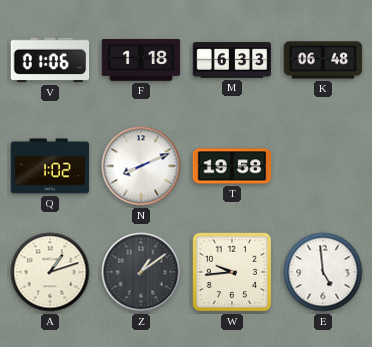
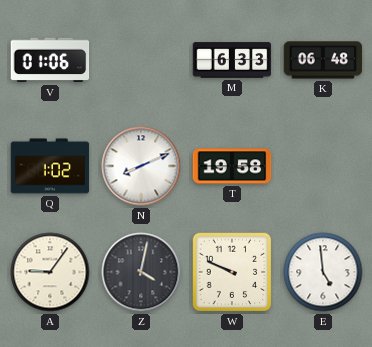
F: 1:18 -> none
A: 1:12 -> 9:06
Z: 1:09 -> 4:02
W: 9:44 -> 9:49
